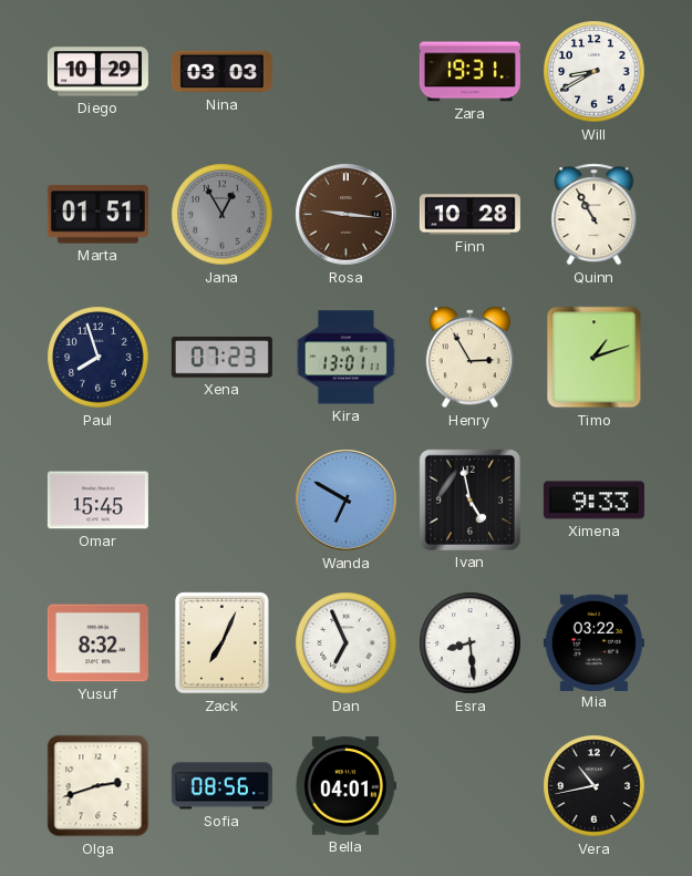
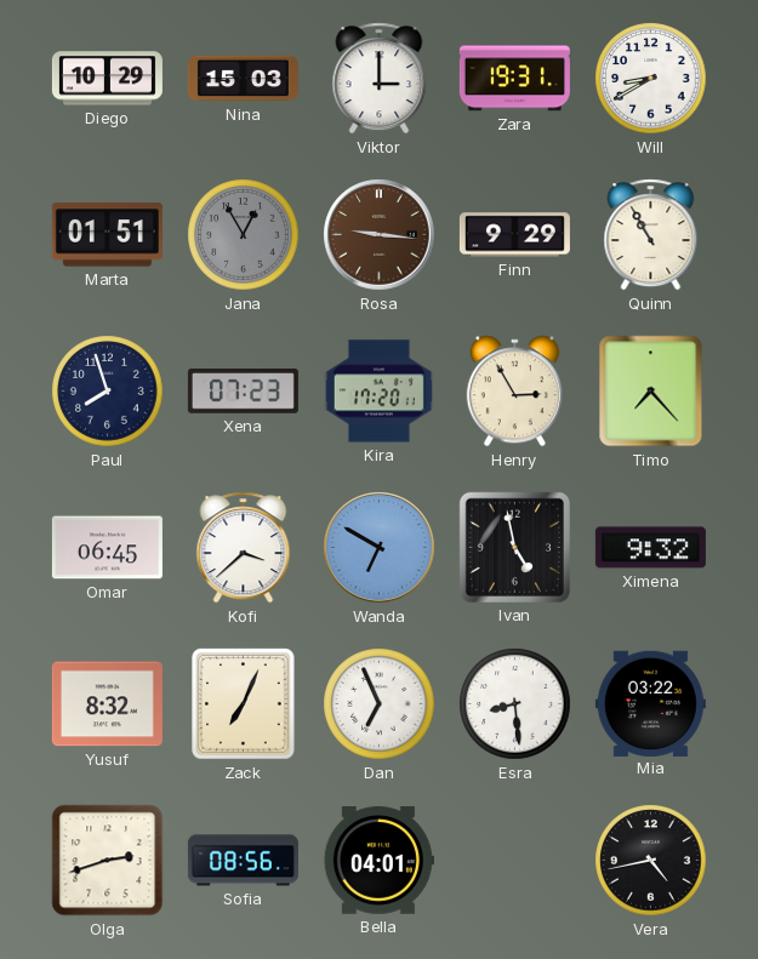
Nina: 03:03 -> 15:03
Viktor: none -> 3:00
Finn: 10:28 -> 9:29
Kira: 13:01 -> 17:20
Timo: 1:12 -> 7:23
Omar: 15:45 -> 06:45
Kofi: none -> 3:38
Ximena: 9:33 -> 9:32
Vera: 10:43 -> 4:43
